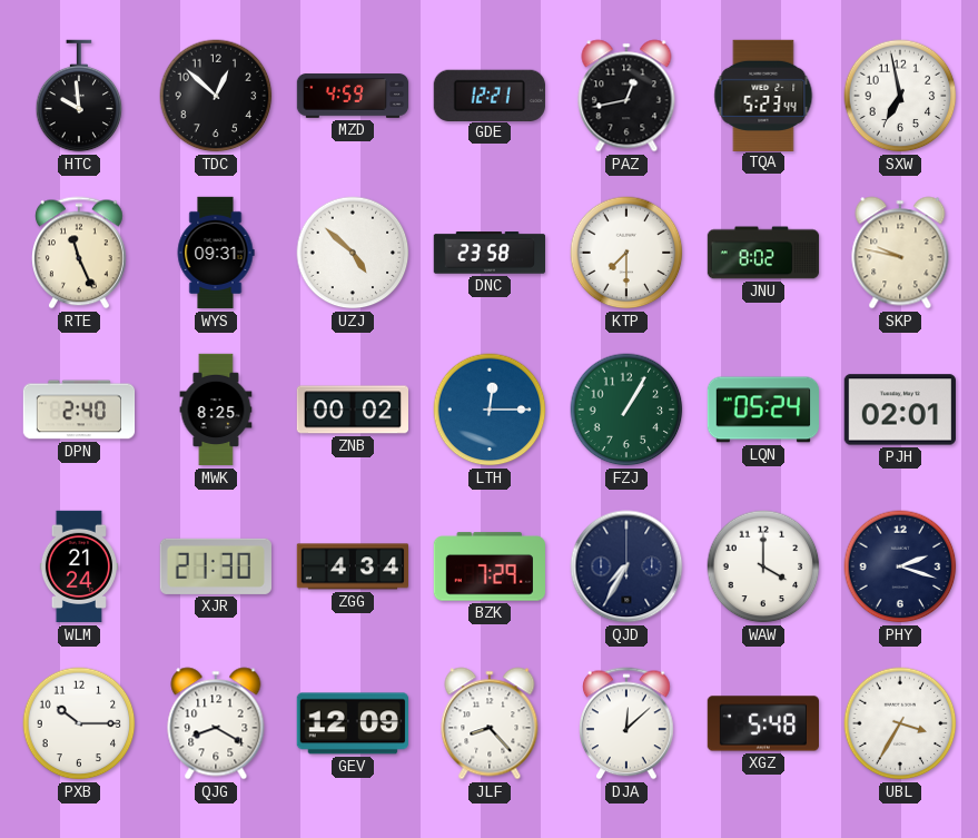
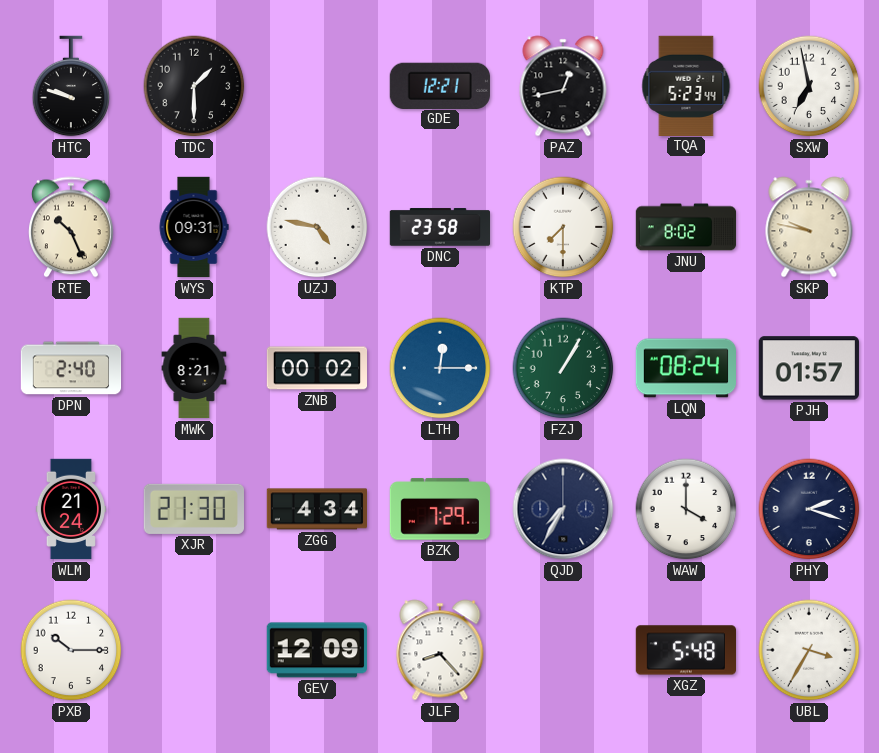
HTC: 9:59 -> 9:48
TDC: 12:52 -> 1:30
MZD: 4:59 -> none
RTE: 11:26 -> 10:26
UZJ: 4:52 -> 4:47
MWK: 8:25 -> 8:21
LQN: 05:24 -> 08:24
PJH: 02:01 -> 01:57
QJG: 8:20 -> none
DJA: 12:08 -> none
